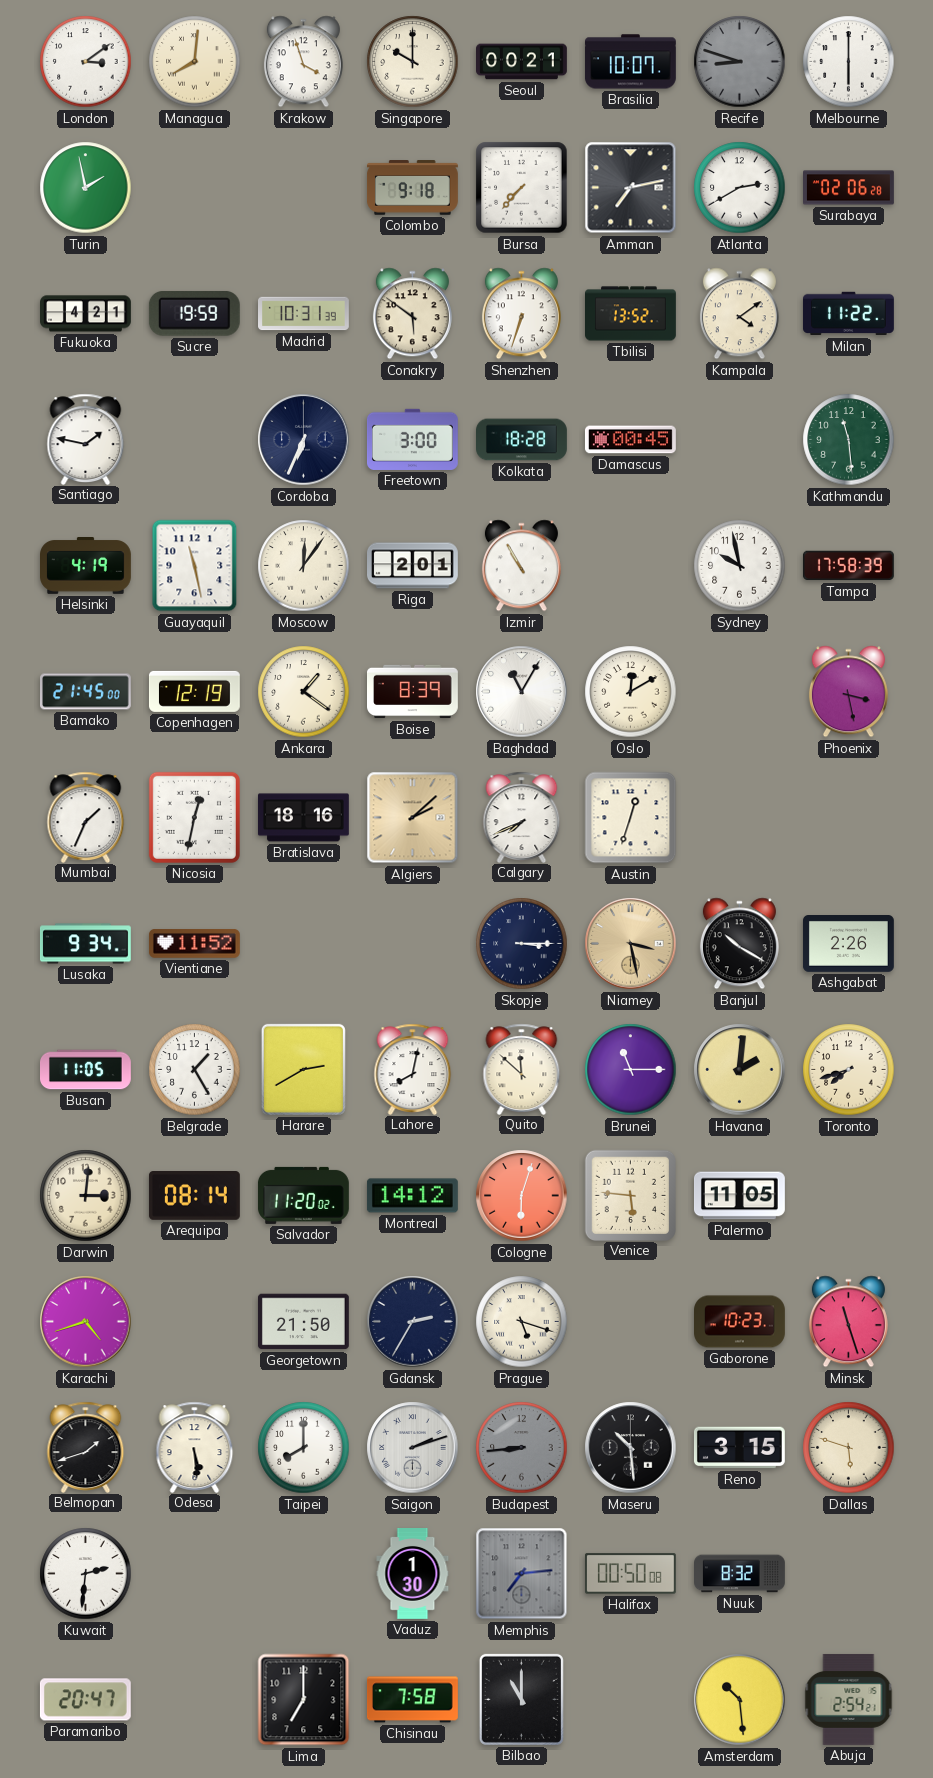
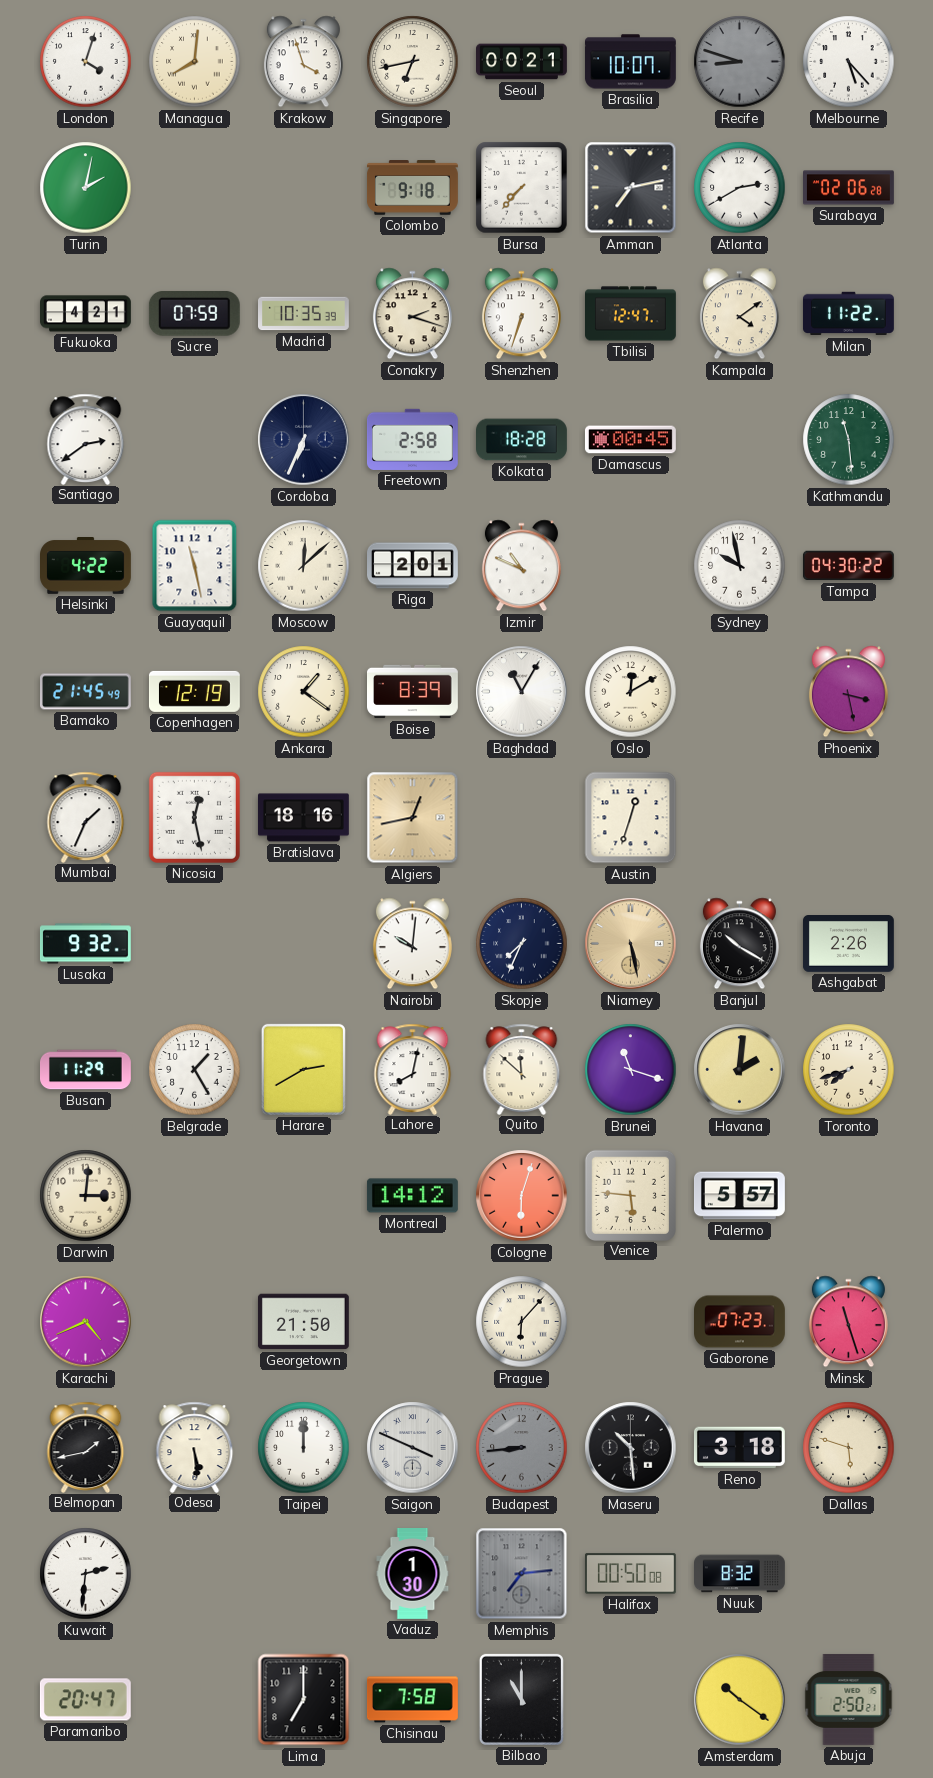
London: 3:09 -> 4:03
Singapore: 10:00 -> 6:43
Melbourne: 6:00 -> 5:23
Turin: 1:58 -> 2:02
Sucre: 19:59 -> 07:59
Madrid: 10:31 -> 10:35
Conakry: 5:51 -> 2:18
Tbilisi: 13:52 -> 12:47
Santiago: 1:47 -> 2:39
Freetown: 3:00 -> 2:58
Helsinki: 4:19 -> 4:22
Moscow: 12:06 -> 12:08
Izmir: 10:55 -> 10:49
Tampa: 17:58 -> 04:30
Bamako: 21:45:00 -> 21:45:49
Nicosia: 12:32 -> 12:28
Algiers: 2:08 -> 12:43
Calgary: 7:41 -> none
Lusaka: 9:34 -> 9:32
Vientiane: 11:52 -> none
Nairobi: none -> 10:01
Skopje: 3:15 -> 7:34
Niamey: 3:28 -> 5:28
Busan: 11:05 -> 11:29
Brunei: 11:15 -> 11:18
Arequipa: 08:14 -> none
Salvador: 11:20 -> none
Palermo: 11:05 -> 5:57
Karachi: 4:42 -> 4:41
Gdansk: 2:35 -> none
Prague: 5:18 -> 6:07
Gaborone: 10:23 -> 07:23
Belmopan: 1:42 -> 1:43
Taipei: 8:00 -> 12:00
Saigon: 2:12 -> 3:49
Reno: 3:15 -> 3:18
Amsterdam: 10:29 -> 10:21
Abuja: 2:54 -> 2:50
